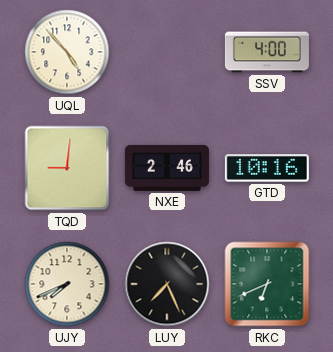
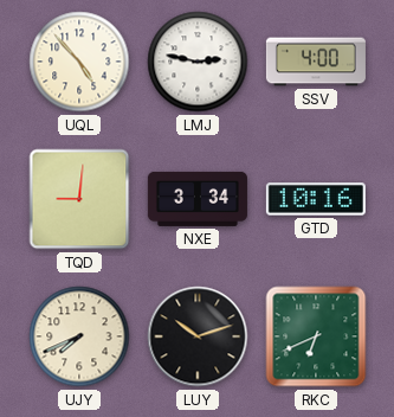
LMJ: none -> 2:47
NXE: 2:46 -> 3:34
LUY: 7:26 -> 10:12
